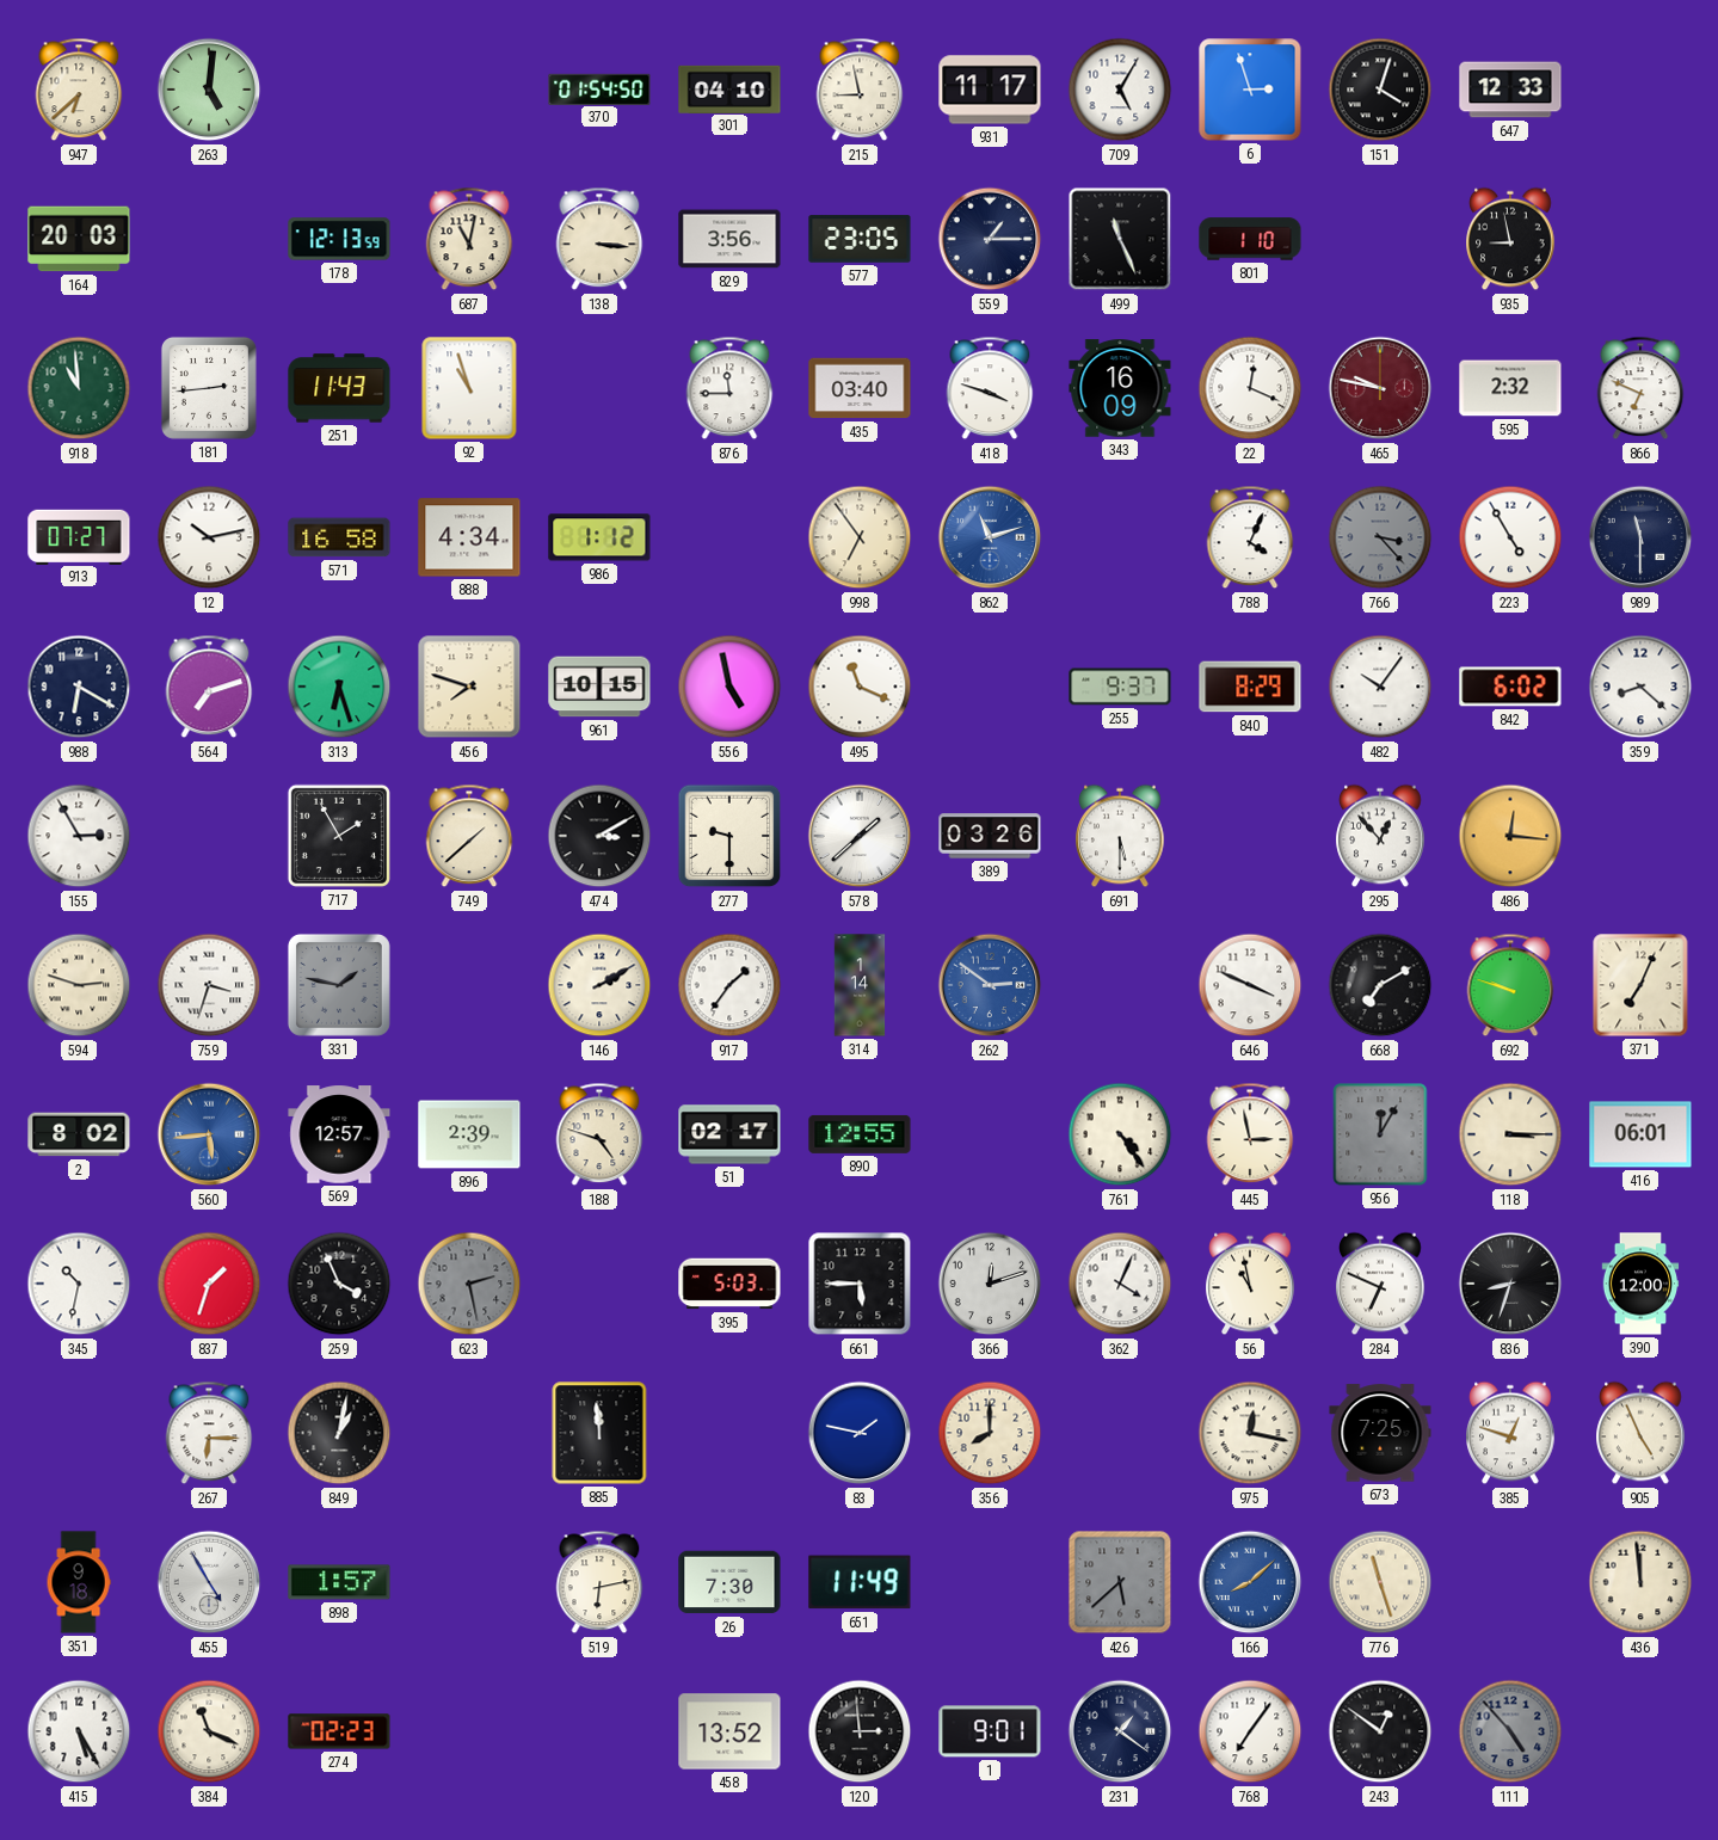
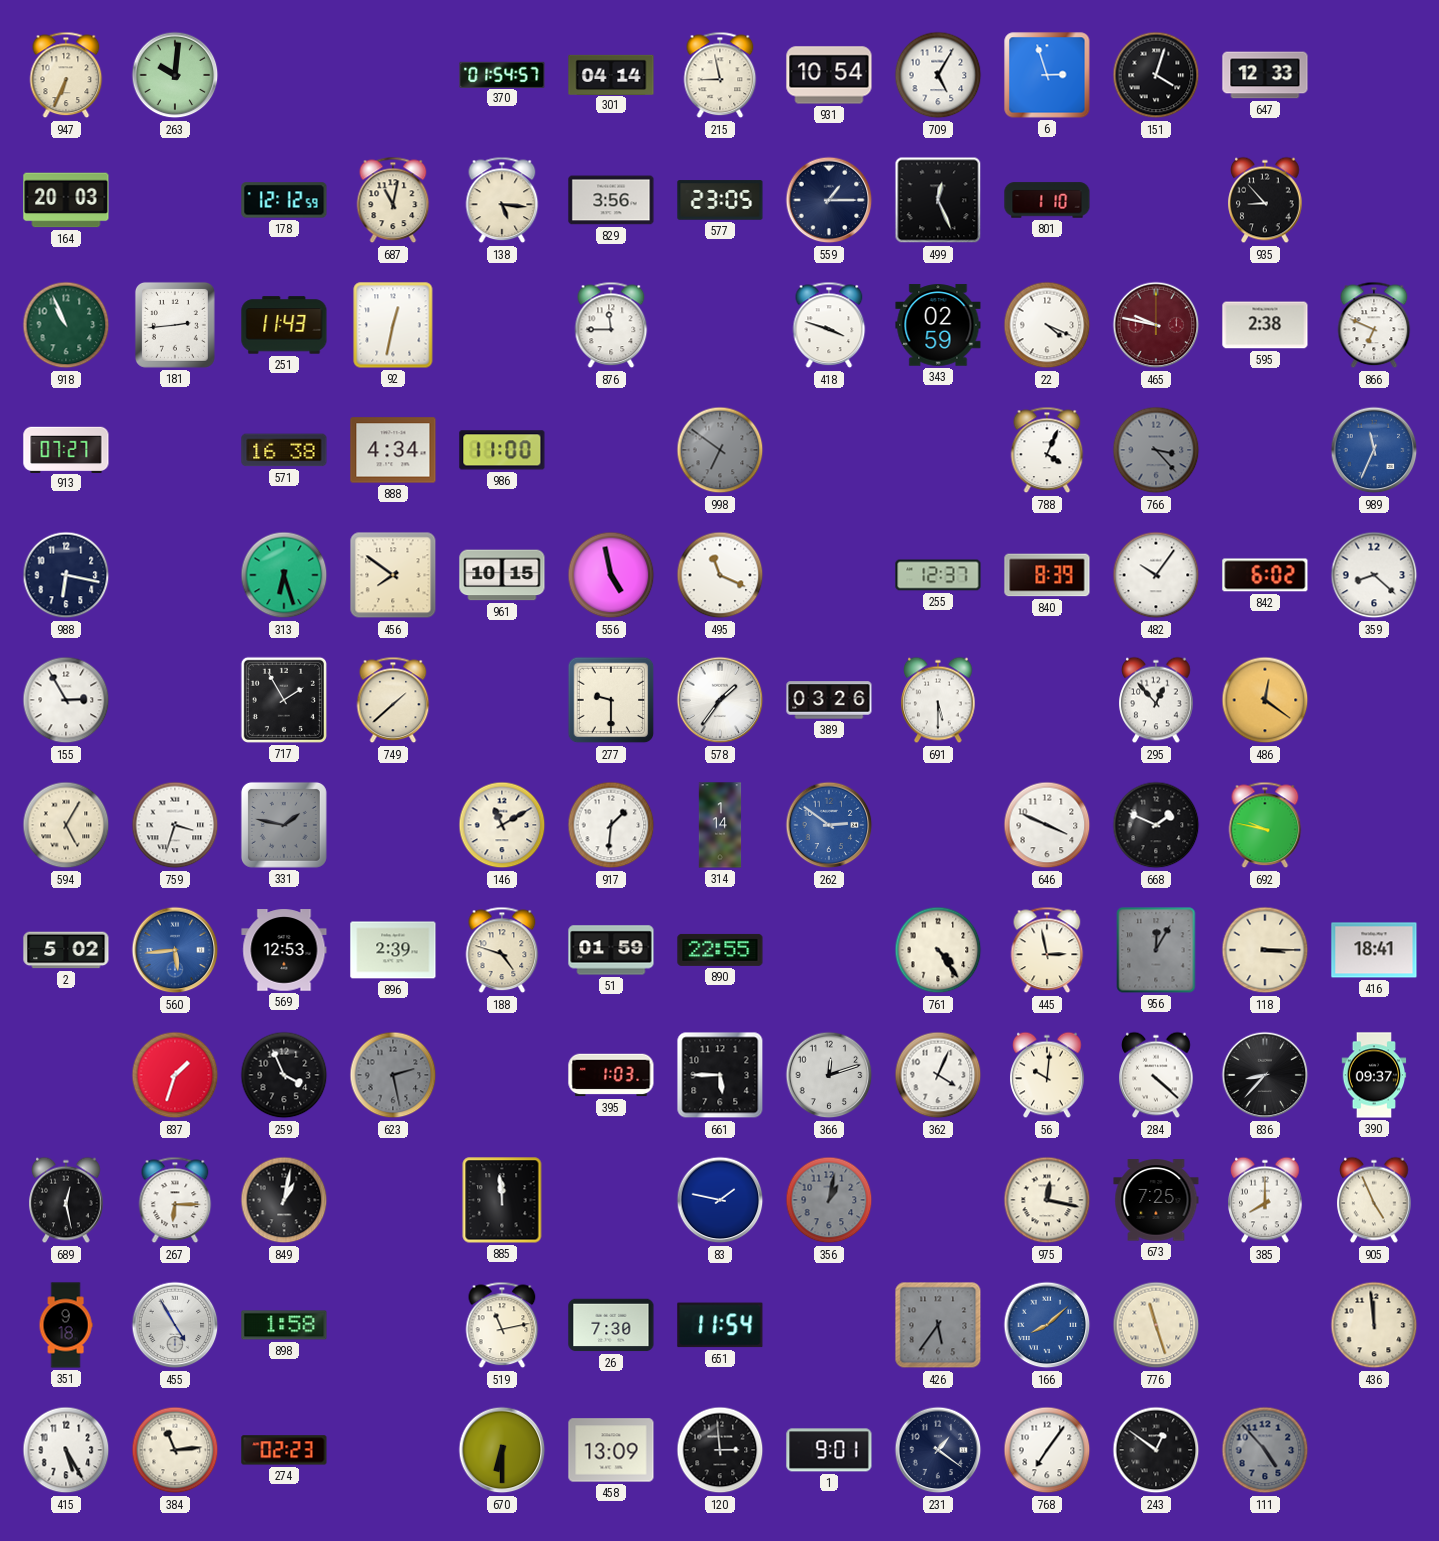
947: 6:38 -> 6:34
263: 5:01 -> 10:01
370: 01:54:50 -> 01:54:57
301: 04:10 -> 04:14
931: 11:17 -> 10:54
178: 12:13 -> 12:12
138: 3:16 -> 5:16
499: 11:26 -> 12:26
935: 8:58 -> 8:53
918: 10:59 -> 10:56
92: 10:57 -> 12:32
435: 03:40 -> none
343: 16:09 -> 02:59
22: 12:19 -> 4:19
595: 2:32 -> 2:38
12: 10:13 -> none
571: 16:58 -> 16:38
986: 1:12 -> 11:00
998: 6:54 -> 6:51
998 dial: cream -> grey
862: 11:12 -> none
223: 4:55 -> none
989: 11:30 -> 11:34
989 dial: navy -> blue
988: 6:20 -> 6:17
564: 7:12 -> none
456: 7:48 -> 7:51
255: 9:37 -> 12:37
840: 8:29 -> 8:39
474: 3:10 -> none
578: 1:38 -> 1:36
486: 12:16 -> 12:21
594: 2:48 -> 5:05
146: 2:10 -> 11:10
917: 1:36 -> 1:31
668: 7:10 -> 1:49
692: 9:48 -> 9:47
371: 7:04 -> none
2: 8:02 -> 5:02
569: 12:57 -> 12:53
51: 02:17 -> 01:59
890: 12:55 -> 22:55
416: 06:01 -> 18:41
345: 10:32 -> none
395: 5:03 -> 1:03
56: 10:58 -> 10:01
284: 6:49 -> 4:22
836: 8:33 -> 8:37
390: 12:00 -> 09:37
689: none -> 12:28
356: 8:00 -> 1:02
356 dial: cream -> grey
385: 12:48 -> 8:00
898: 1:57 -> 1:58
519: 6:13 -> 11:13
651: 11:49 -> 11:54
426: 5:38 -> 5:36
384: 11:19 -> 11:14
670: none -> 6:30
458: 13:52 -> 13:09
